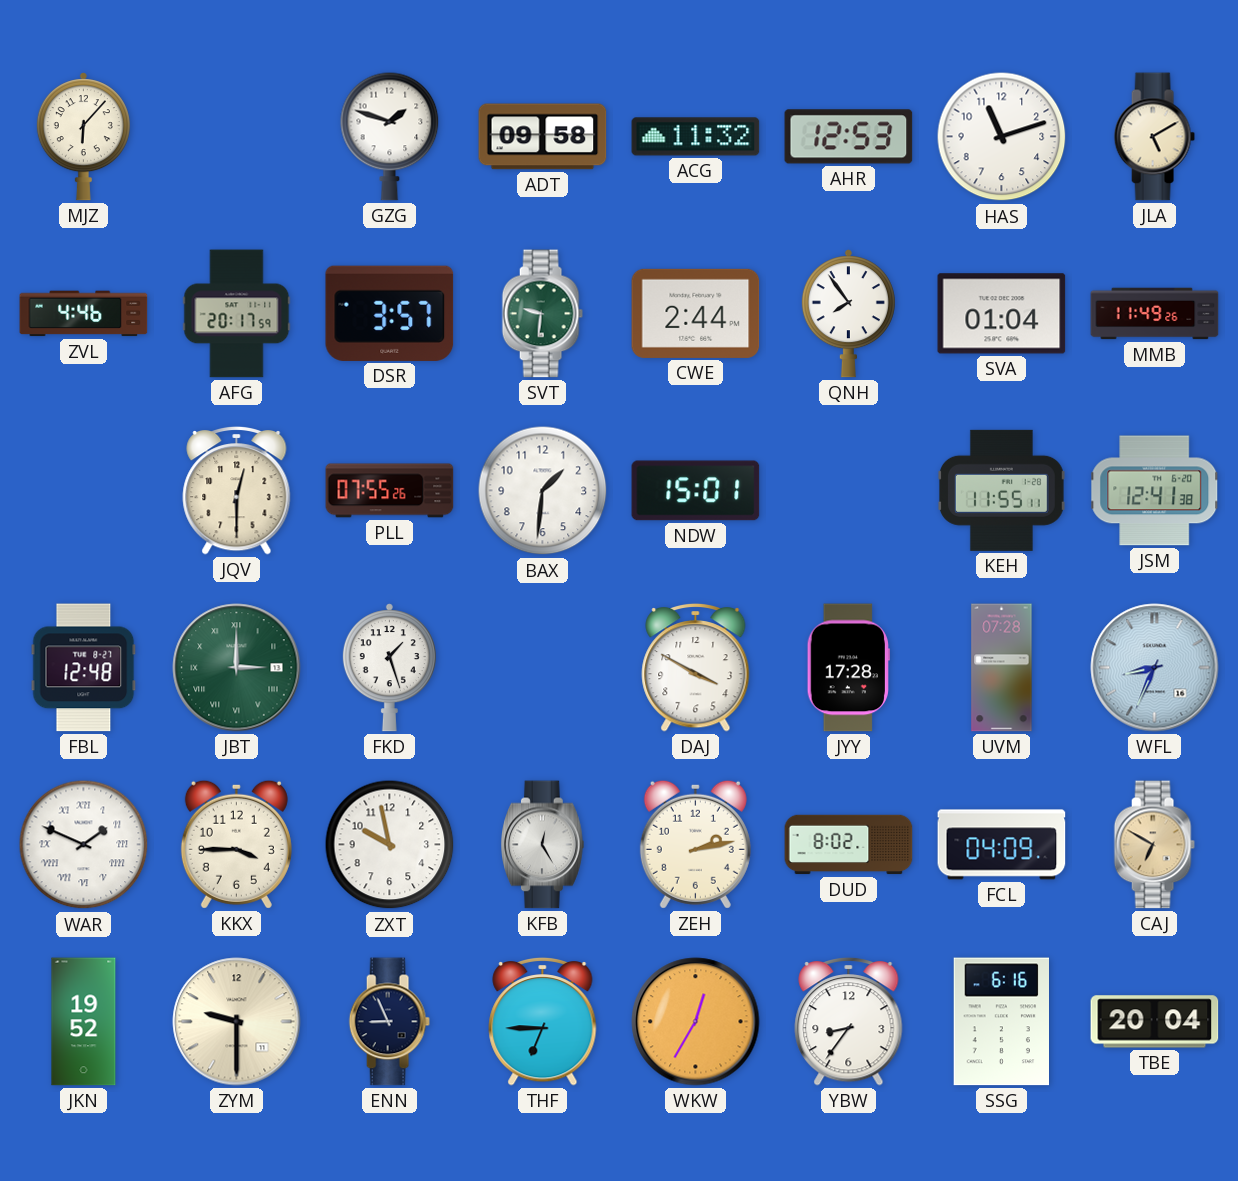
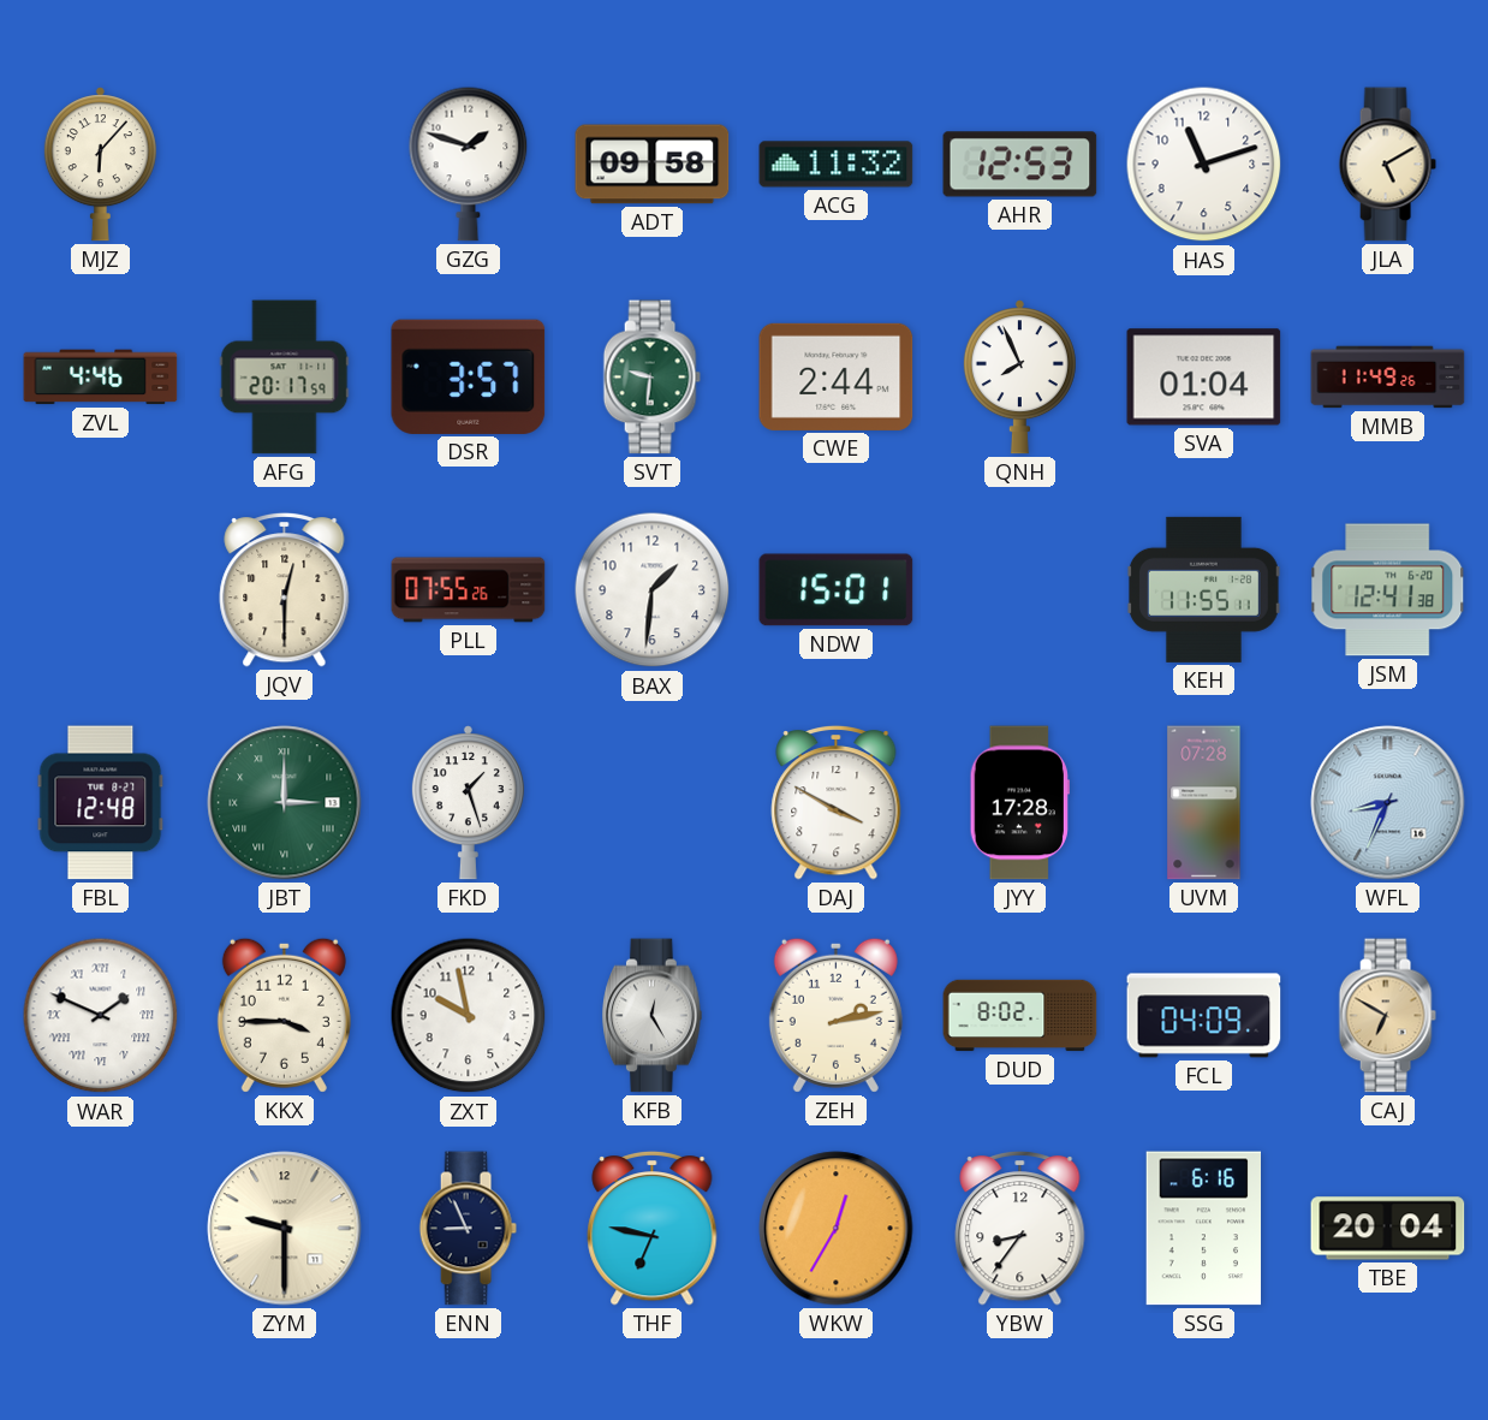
QNH: 7:54 -> 7:56
JKN: 19:52 -> none
THF: 6:45 -> 6:47
